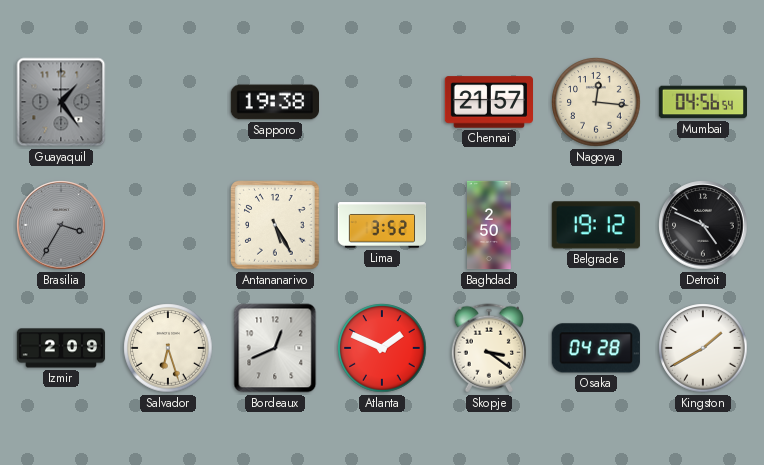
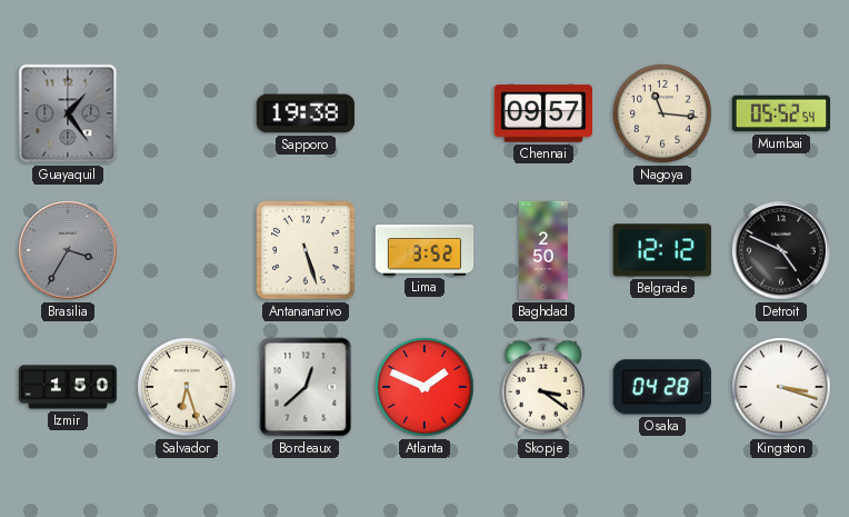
Chennai: 21:57 -> 09:57
Nagoya: 12:16 -> 11:16
Mumbai: 04:56 -> 05:52
Antananarivo: 5:25 -> 5:27
Belgrade: 19:12 -> 12:12
Izmir: 2:09 -> 1:50
Bordeaux: 12:41 -> 12:38
Kingston: 1:40 -> 3:18
